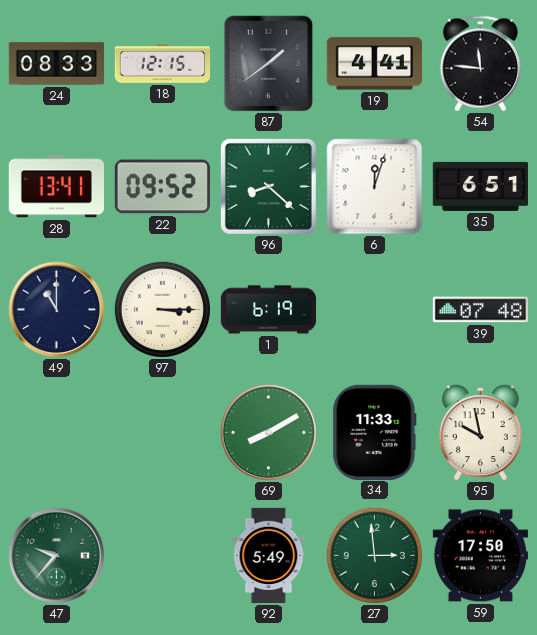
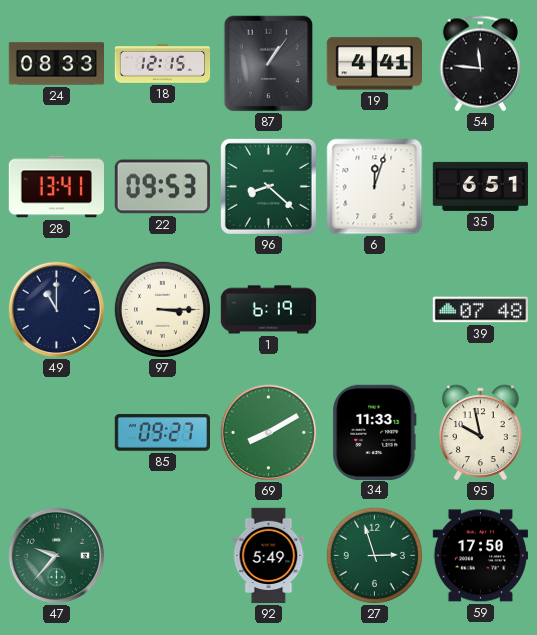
87: 1:39 -> 1:06
22: 09:52 -> 09:53
85: none -> 09:27
27: 2:59 -> 2:57
